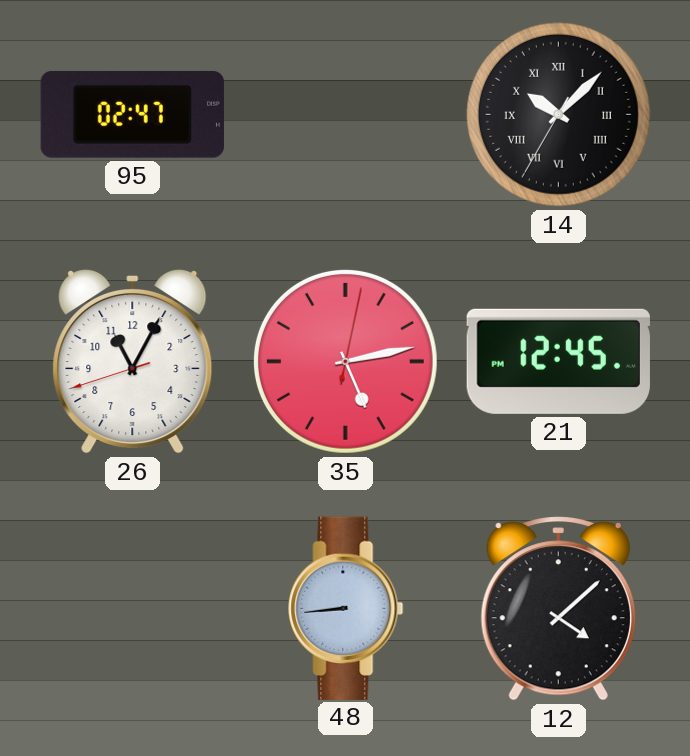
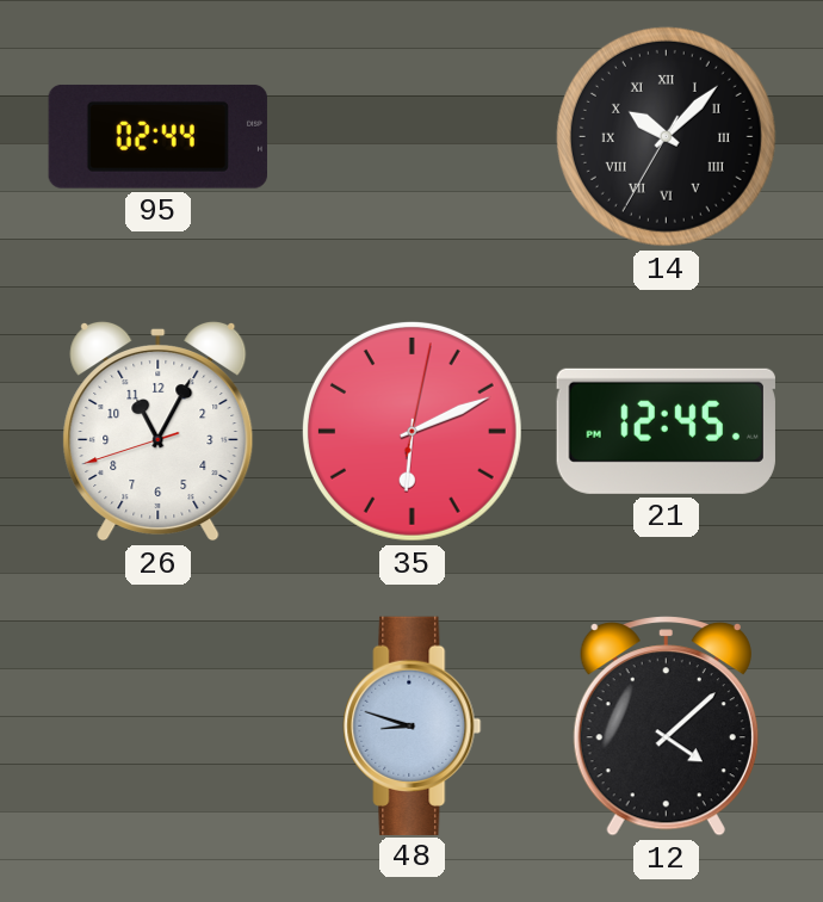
95: 02:47 -> 02:44
35: 5:13 -> 6:11
48: 8:44 -> 8:48
